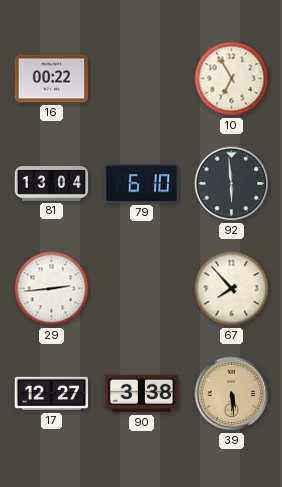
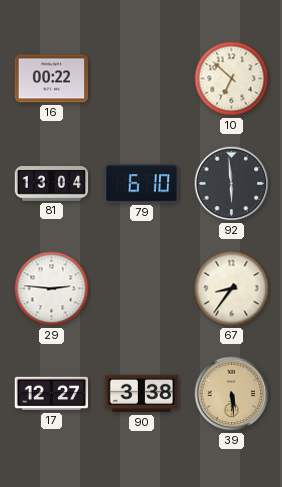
10: 6:55 -> 6:52
29: 2:44 -> 2:46
67: 7:53 -> 8:36
